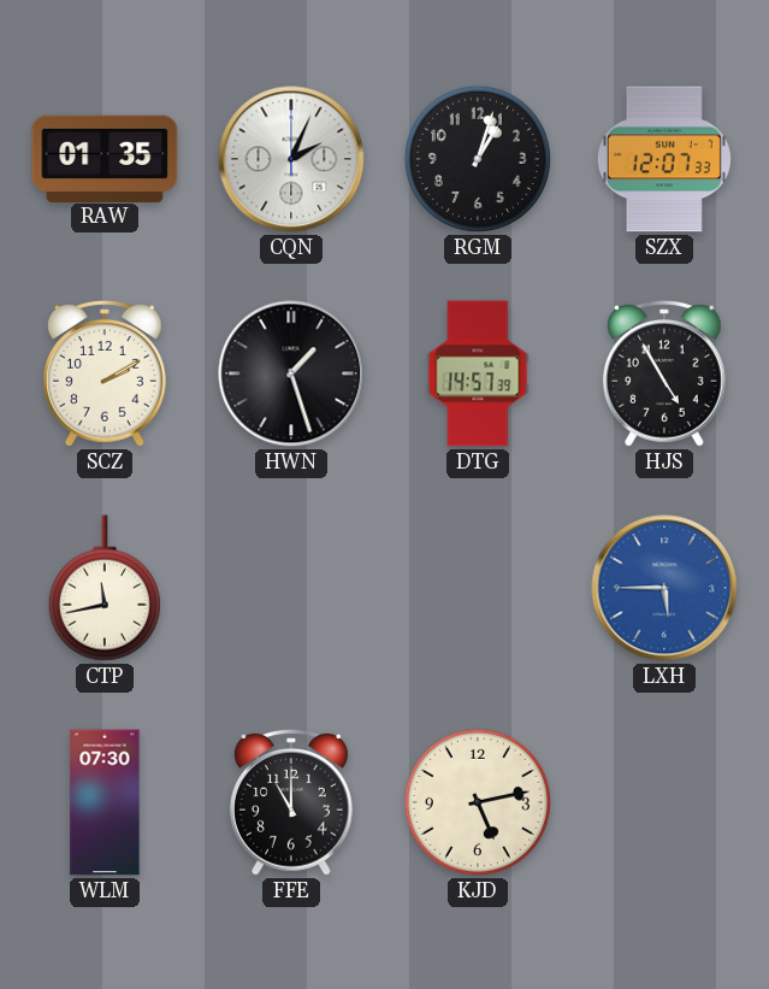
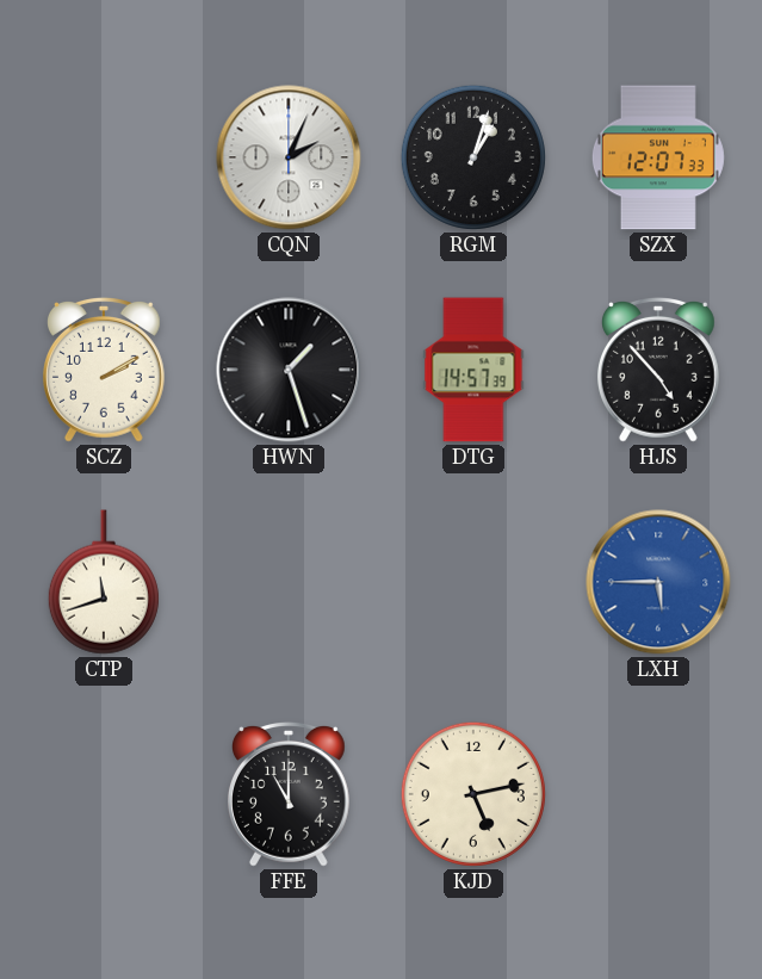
RAW: 01:35 -> none
HJS: 4:55 -> 4:53
CTP: 11:43 -> 11:42
WLM: 07:30 -> none
